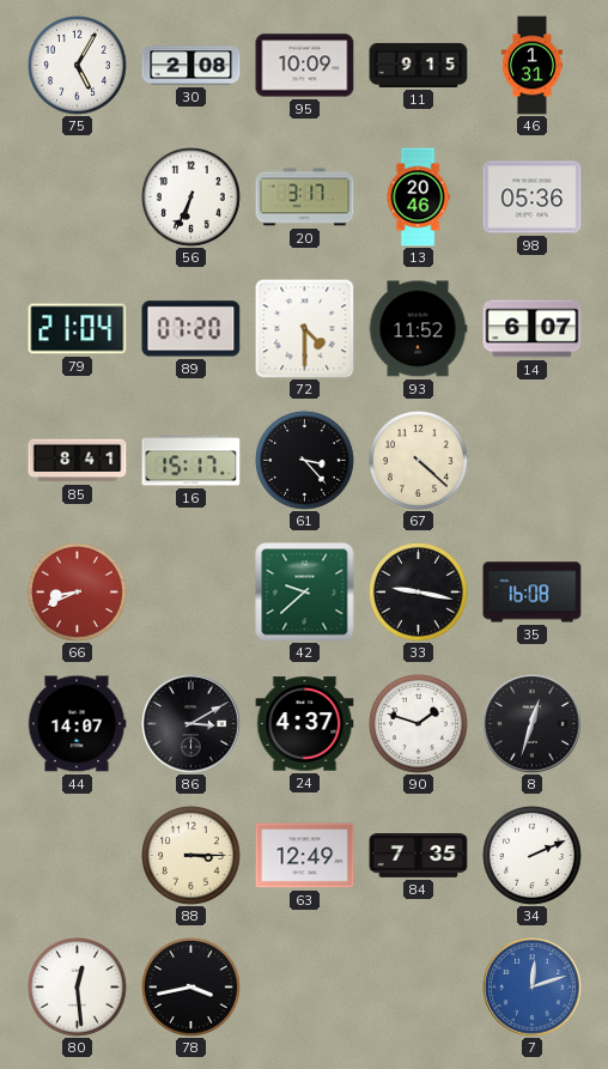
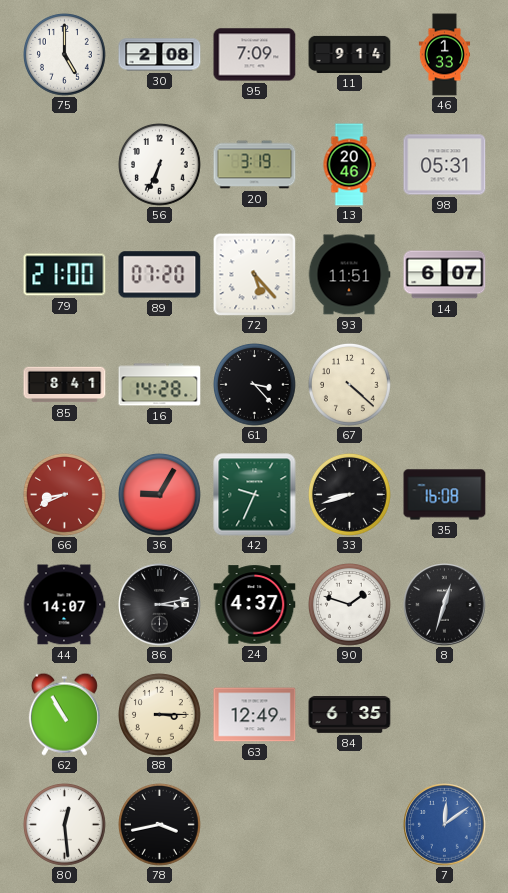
75: 5:05 -> 5:00
95: 10:09 -> 7:09
11: 9:15 -> 9:14
46: 1:31 -> 1:33
20: 3:17 -> 3:19
98: 05:36 -> 05:31
79: 21:04 -> 21:00
72: 4:30 -> 5:23
93: 11:52 -> 11:51
16: 15:17 -> 14:28
36: none -> 9:05
42: 9:38 -> 9:34
33: 9:17 -> 8:42
86: 3:10 -> 3:13
62: none -> 10:55
84: 7:35 -> 6:35
34: 2:11 -> none
7: 12:12 -> 12:09
